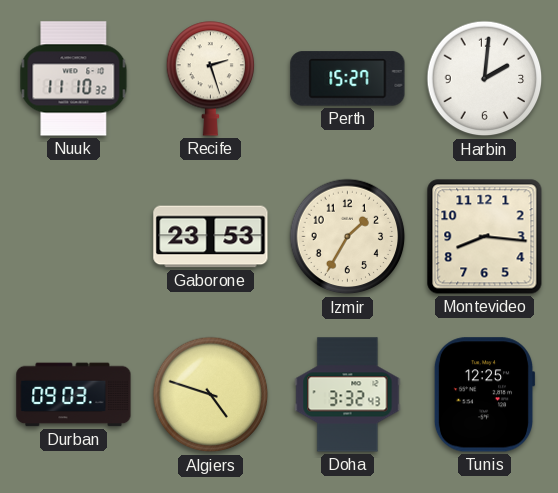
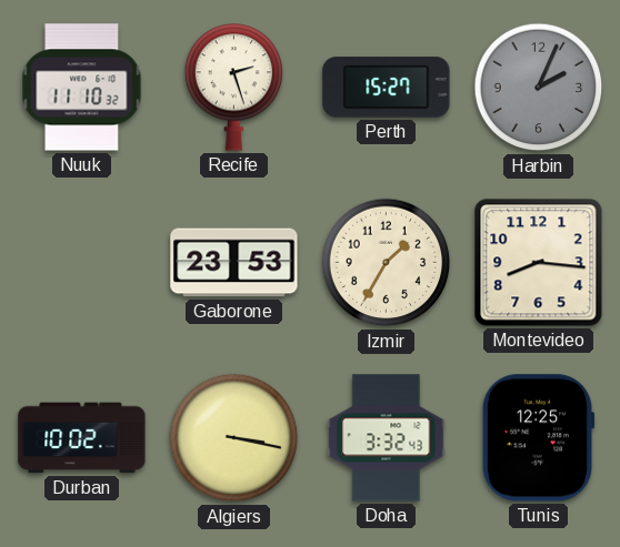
Harbin: 2:01 -> 2:04
Harbin dial: white -> grey
Durban: 09:03 -> 10:02
Algiers: 4:48 -> 3:17
